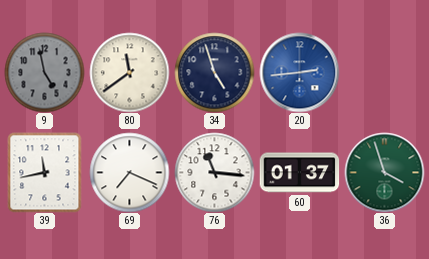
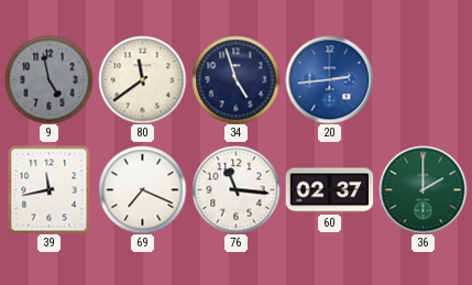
60: 01:37 -> 02:37
36: 3:57 -> 2:00
